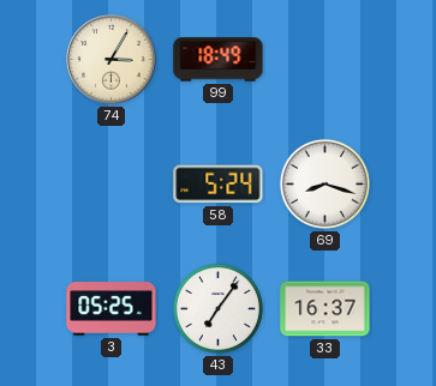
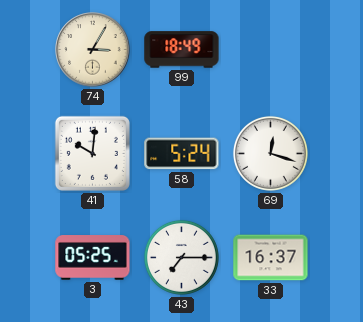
41: none -> 10:01
69: 8:18 -> 12:18
43: 7:06 -> 7:15
